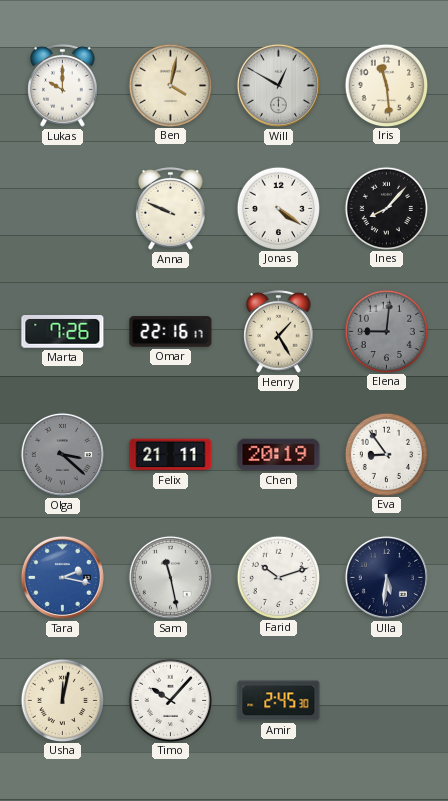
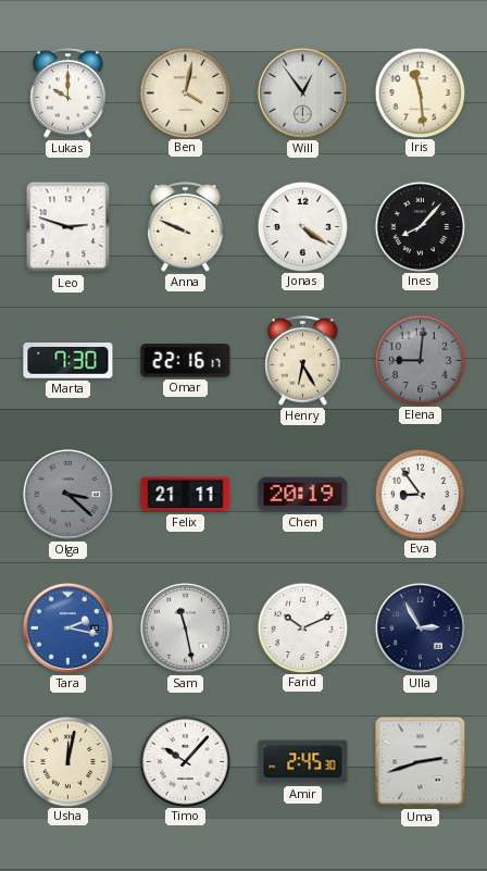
Will: 12:50 -> 12:54
Leo: none -> 2:48
Marta: 7:26 -> 7:30
Henry: 1:25 -> 6:25
Farid: 10:12 -> 10:11
Ulla: 5:31 -> 2:55
Uma: none -> 2:42
